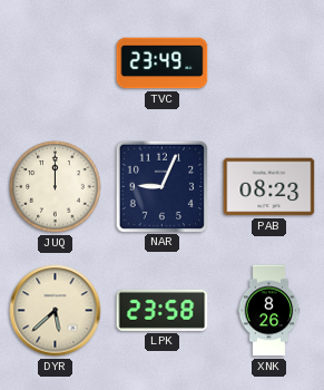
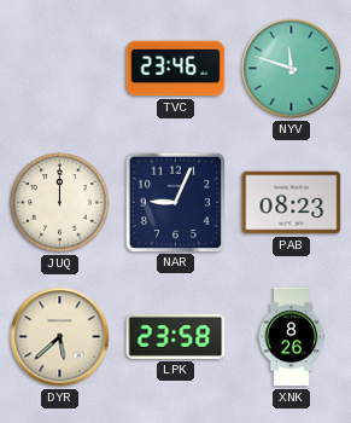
TVC: 23:49 -> 23:46
NYV: none -> 11:48
